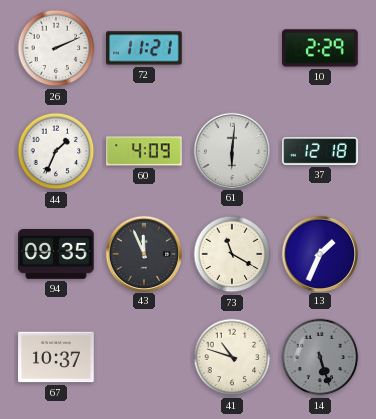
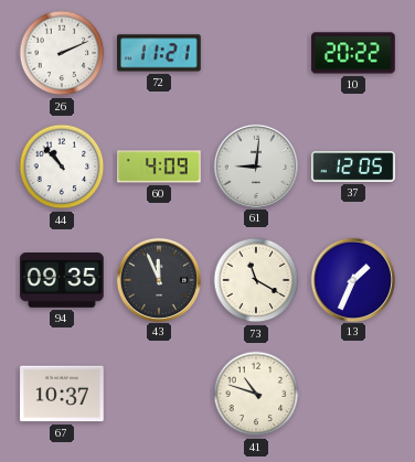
10: 2:29 -> 20:22
44: 1:34 -> 10:53
61: 6:01 -> 9:01
37: 12:18 -> 12:05
14: 5:27 -> none
